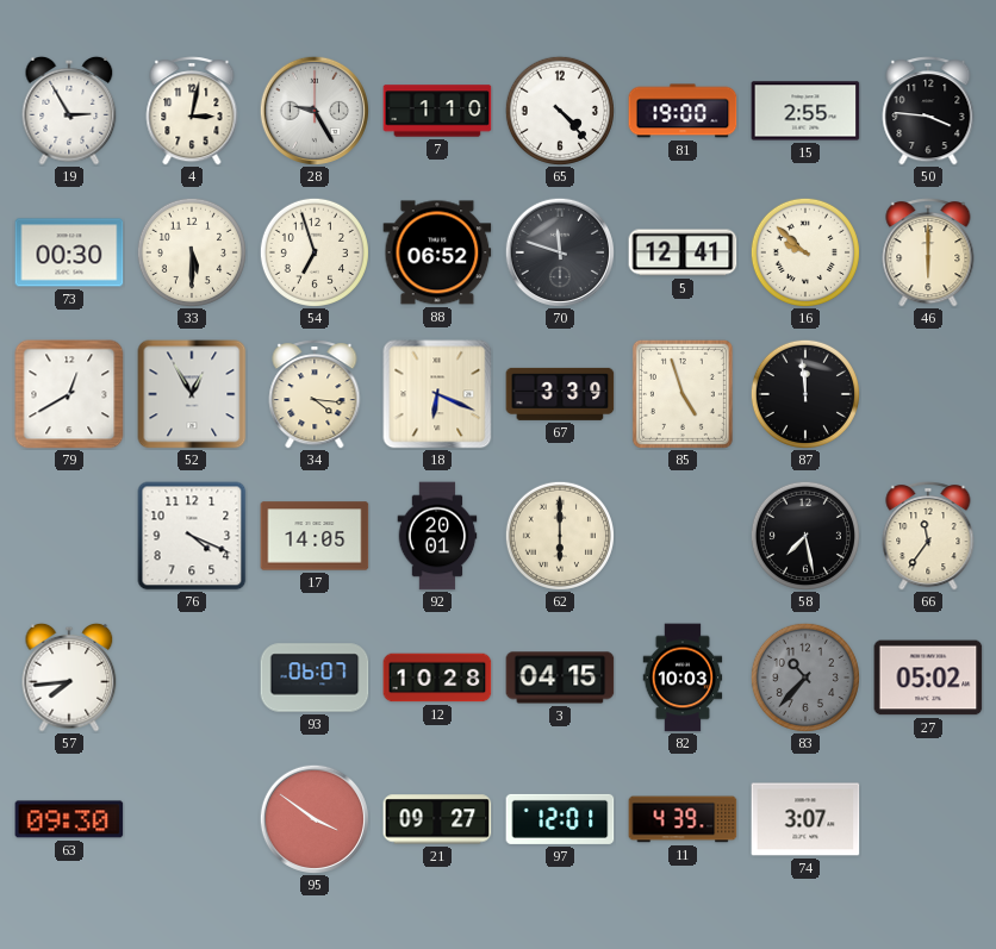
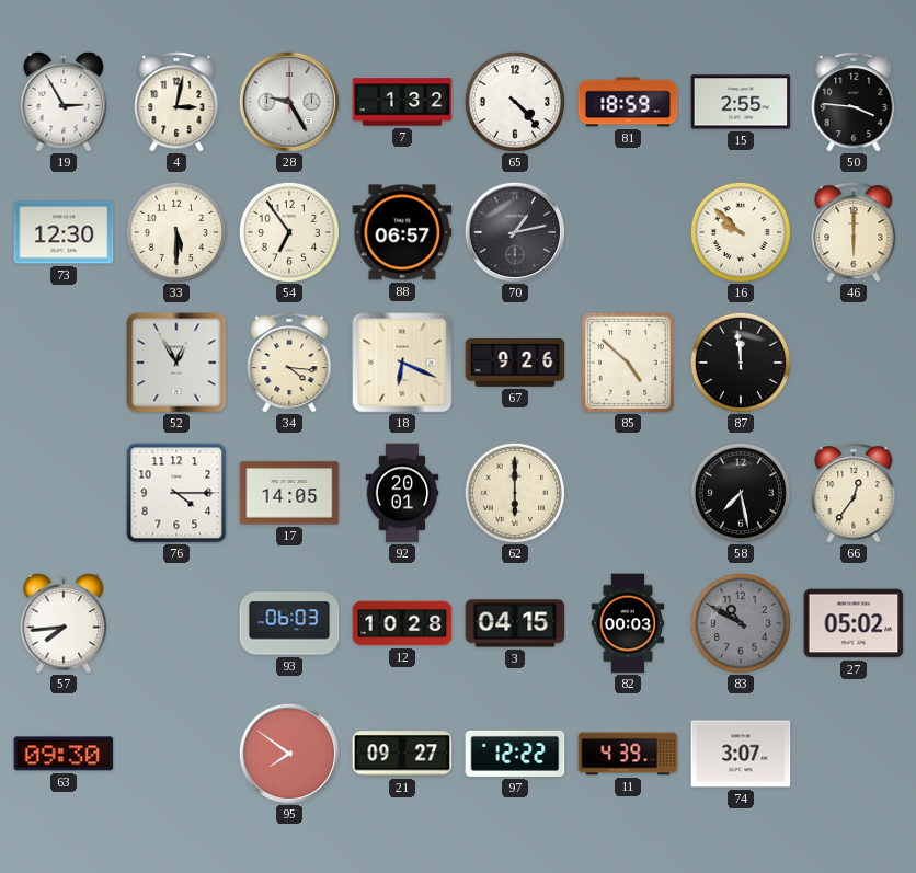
7: 1:10 -> 1:32
81: 19:00 -> 18:59
73: 00:30 -> 12:30
54: 6:57 -> 6:54
88: 06:52 -> 06:57
70: 11:48 -> 1:13
5: 12:41 -> none
79: 12:40 -> none
67: 3:39 -> 9:26
85: 4:57 -> 4:52
76: 4:19 -> 4:15
66: 11:36 -> 12:36
93: 06:07 -> 06:03
82: 10:03 -> 00:03
83: 10:37 -> 10:50
95: 3:51 -> 7:51
97: 12:01 -> 12:22
